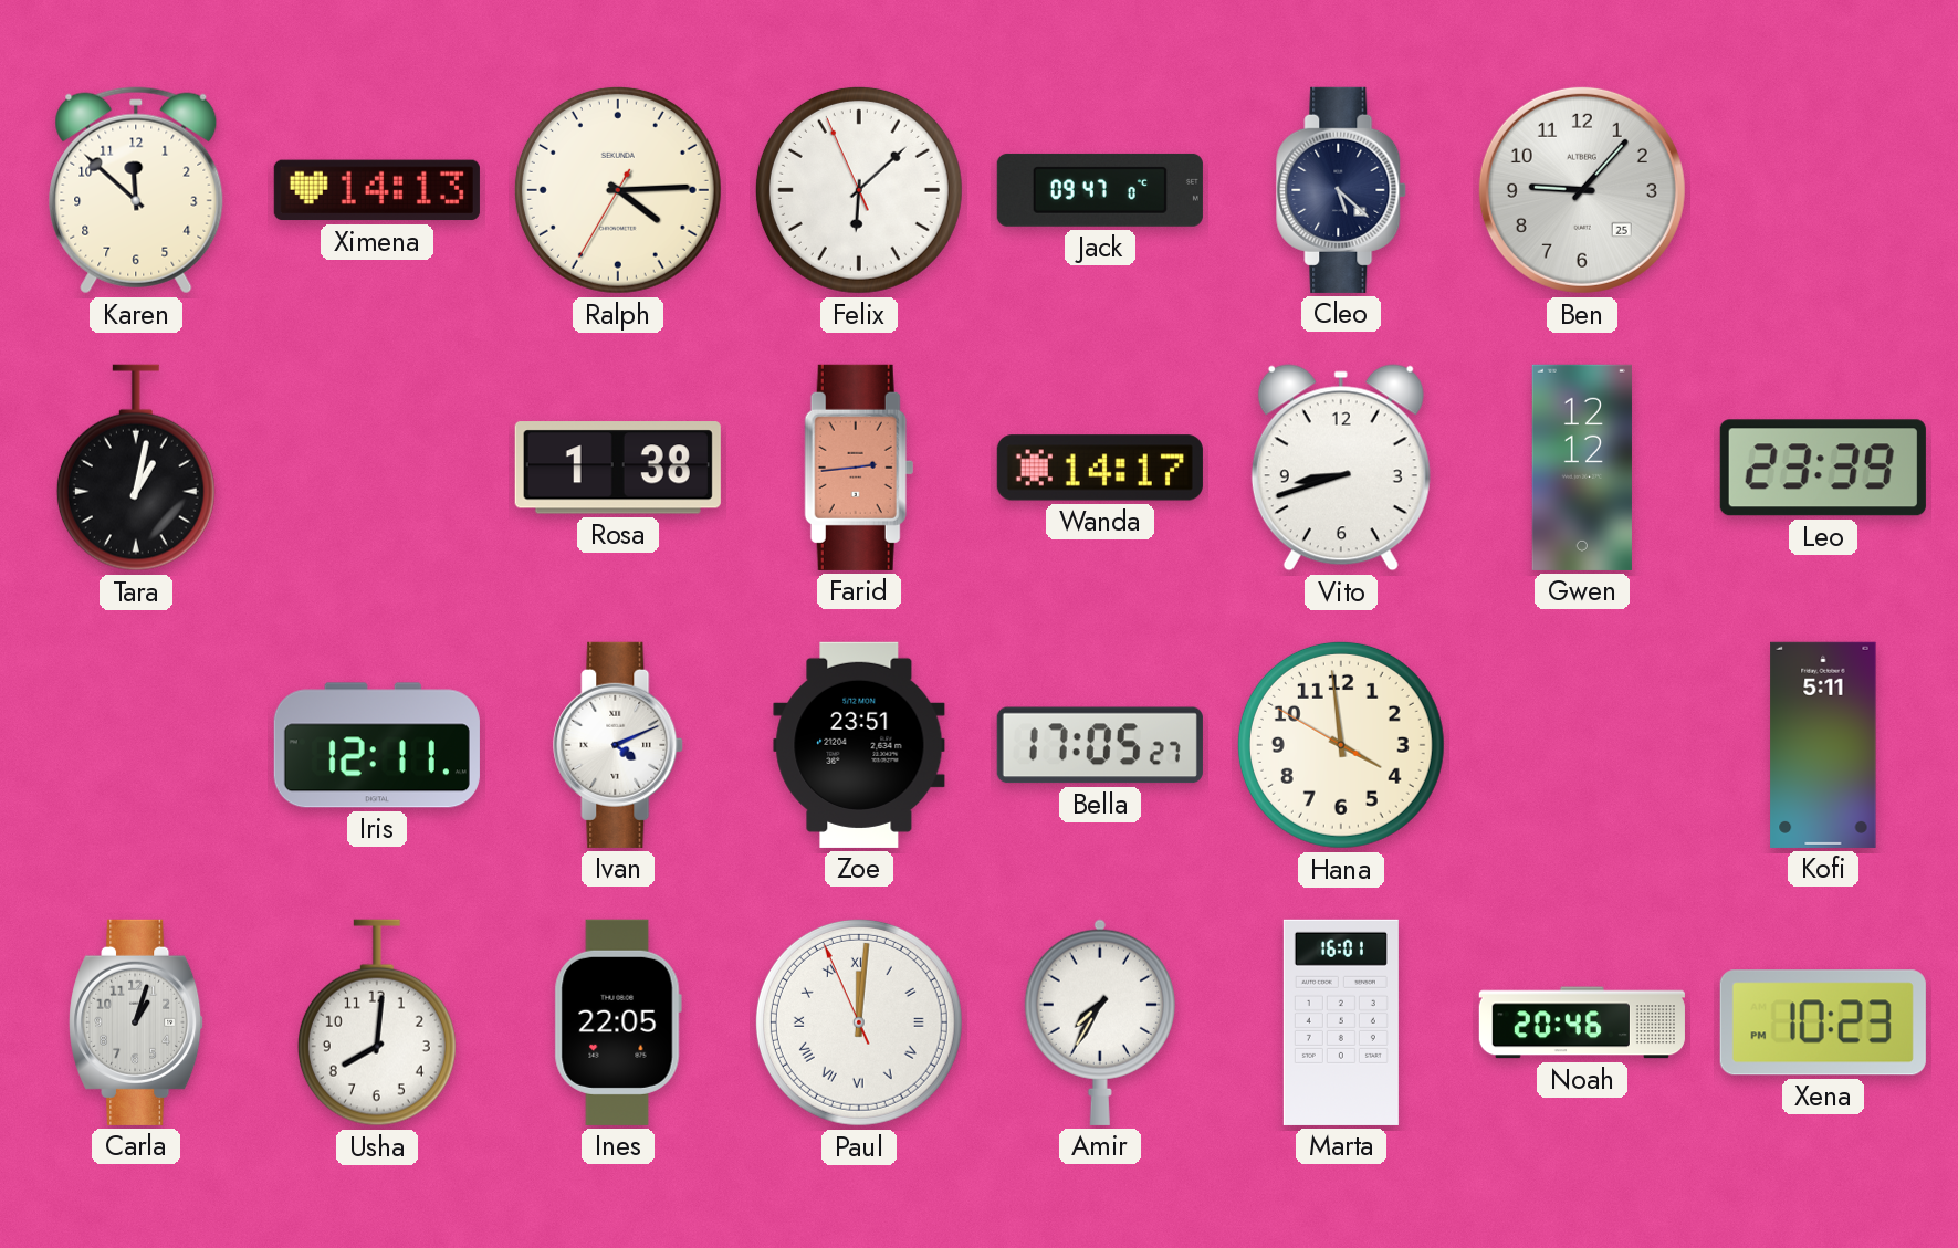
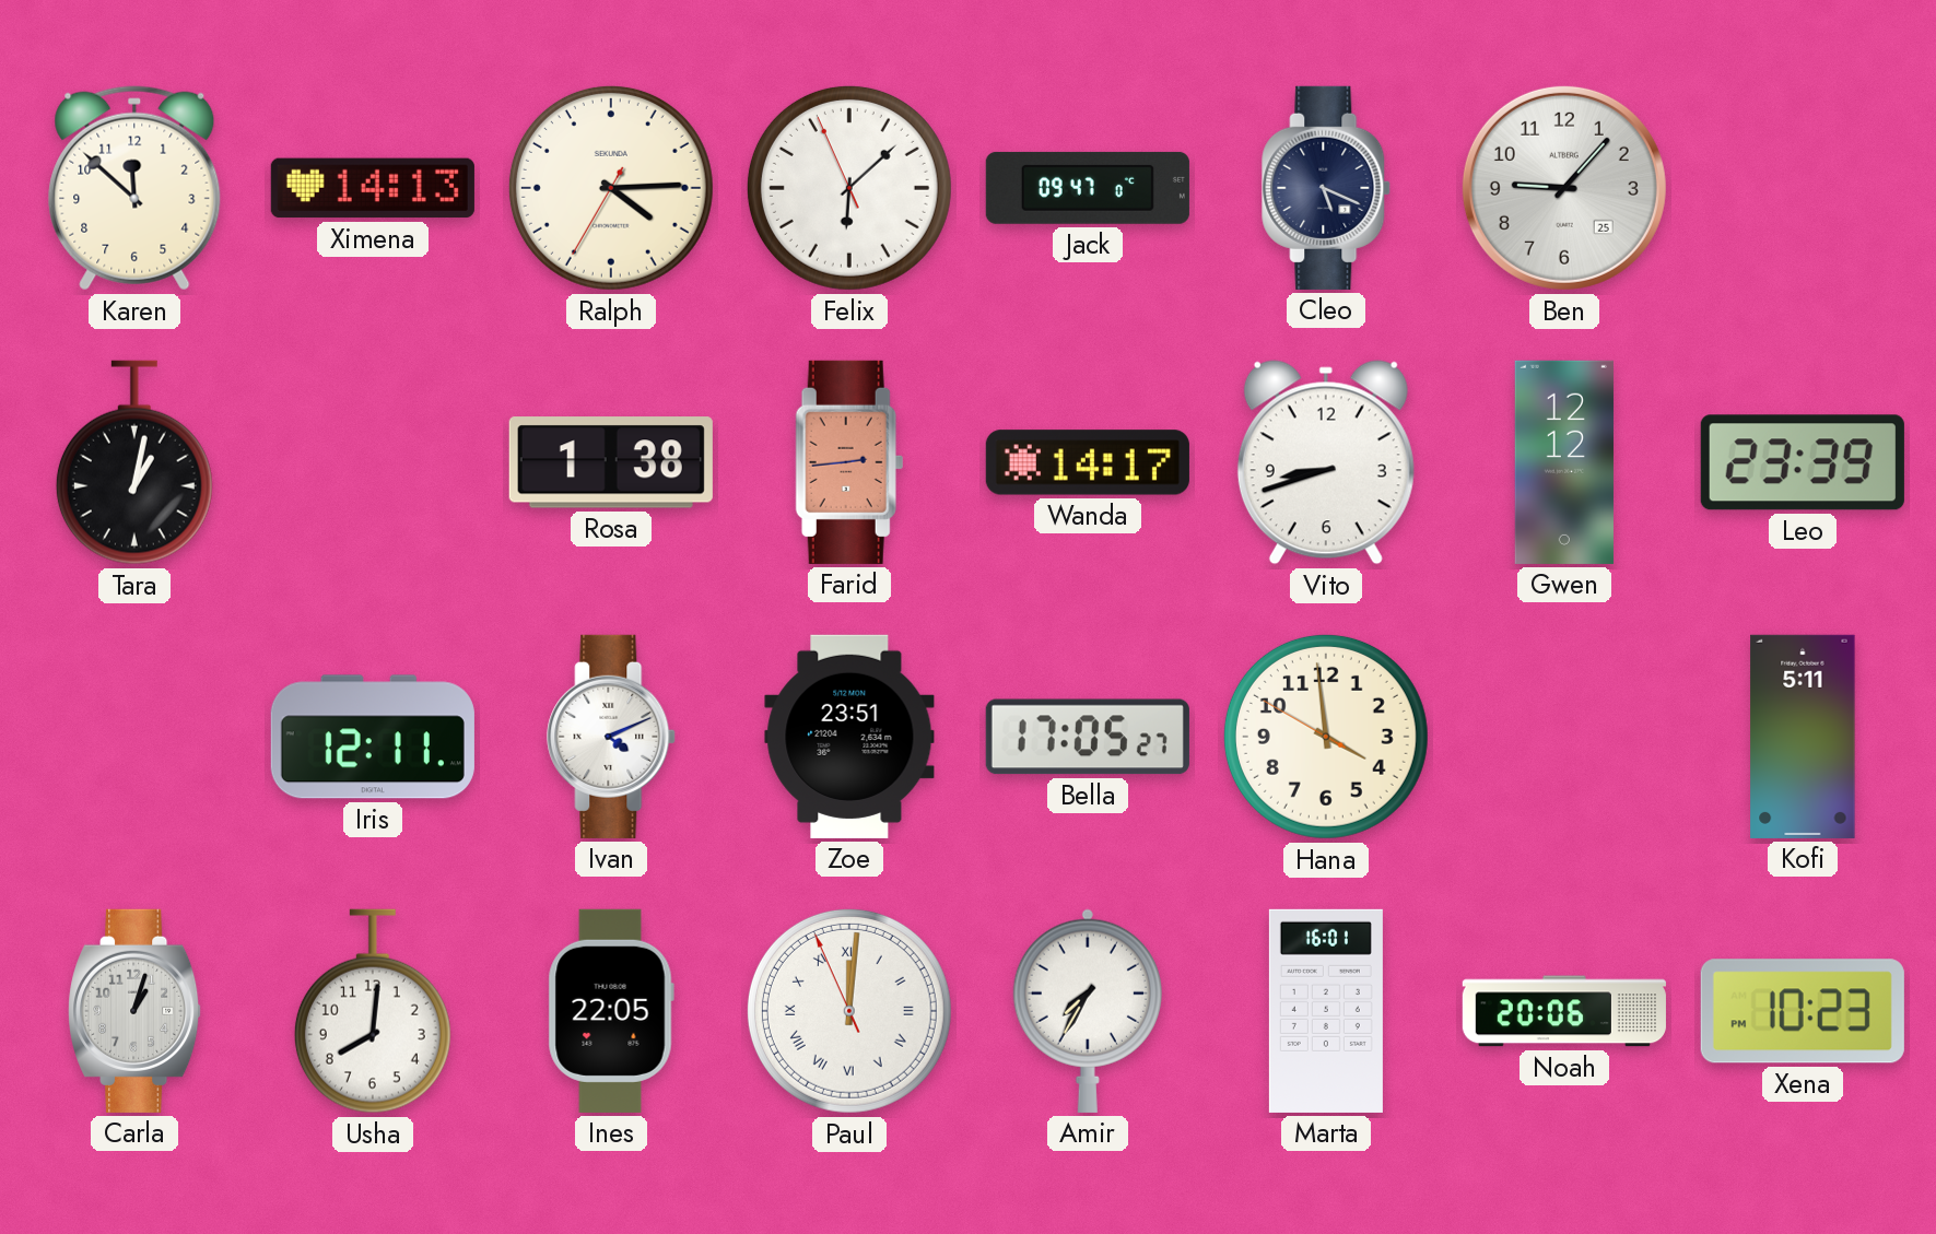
Cleo: 5:22 -> 5:19
Noah: 20:46 -> 20:06
